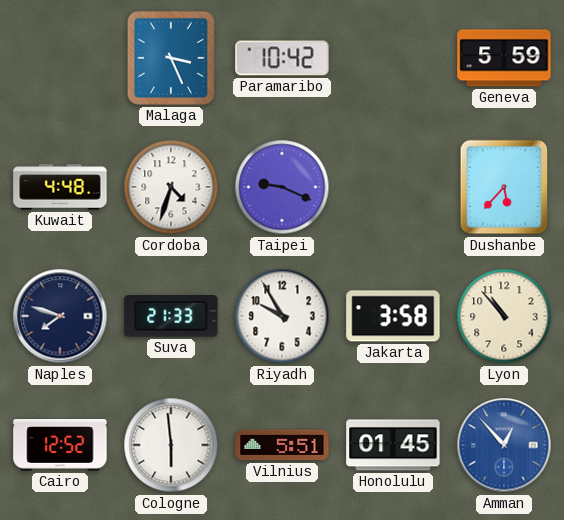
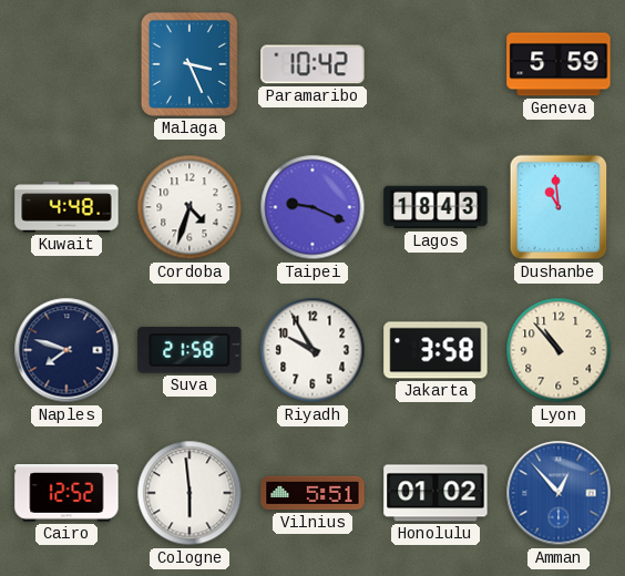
Lagos: none -> 18:43
Dushanbe: 5:37 -> 10:59
Suva: 21:33 -> 21:58
Honolulu: 01:45 -> 01:02
